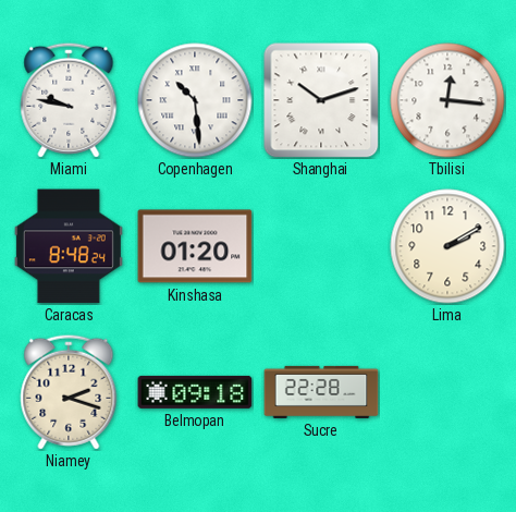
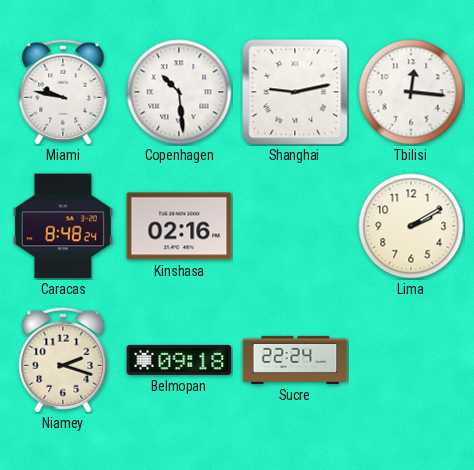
Shanghai: 10:12 -> 9:13
Kinshasa: 01:20 -> 02:16
Sucre: 22:28 -> 22:24
